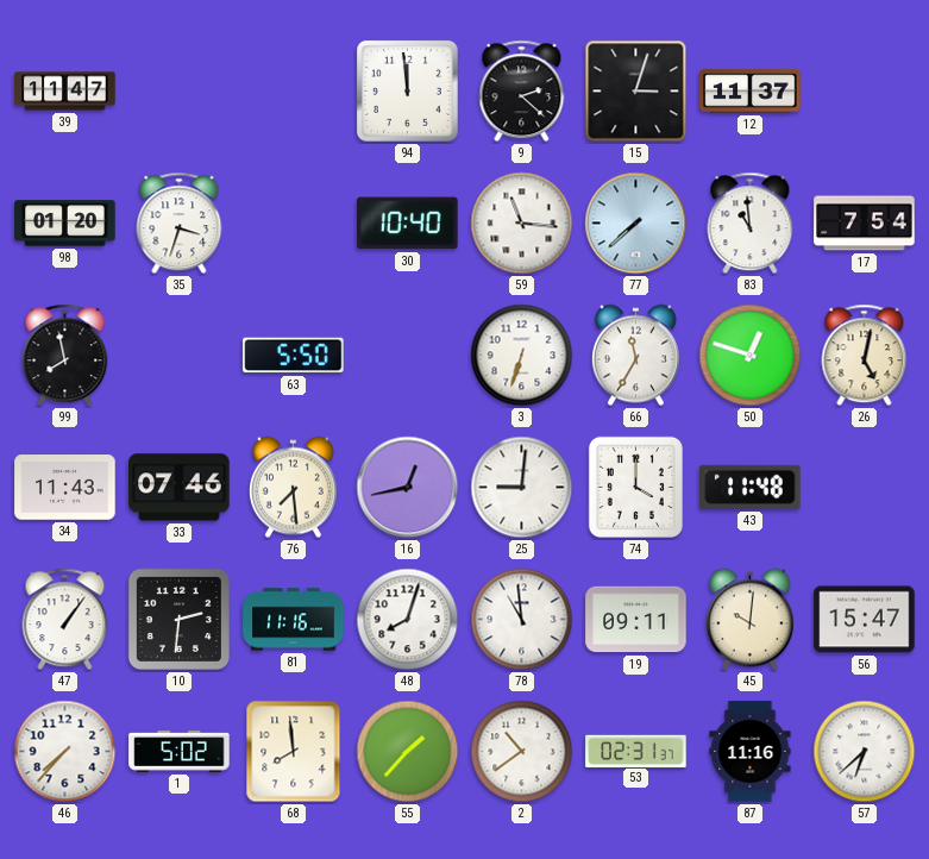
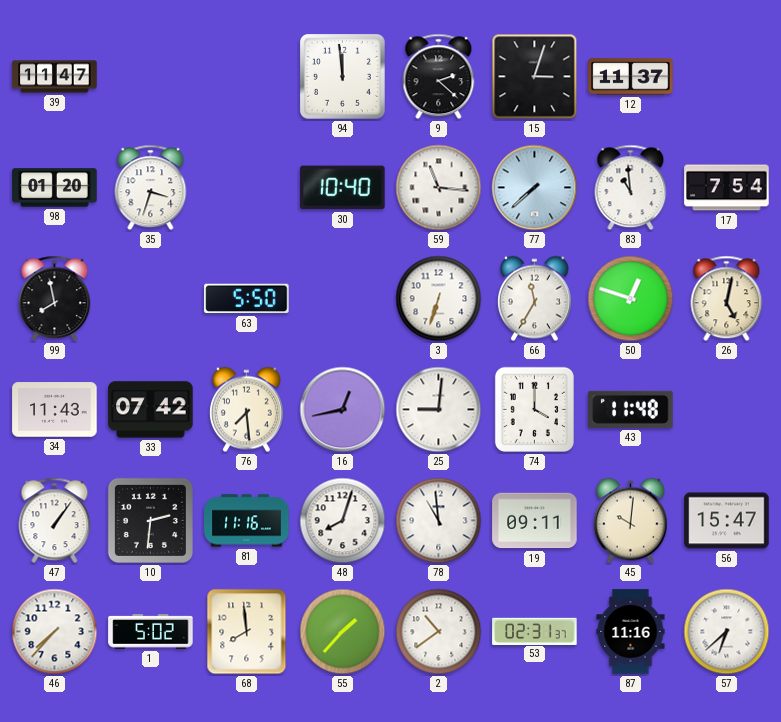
33: 07:46 -> 07:42
